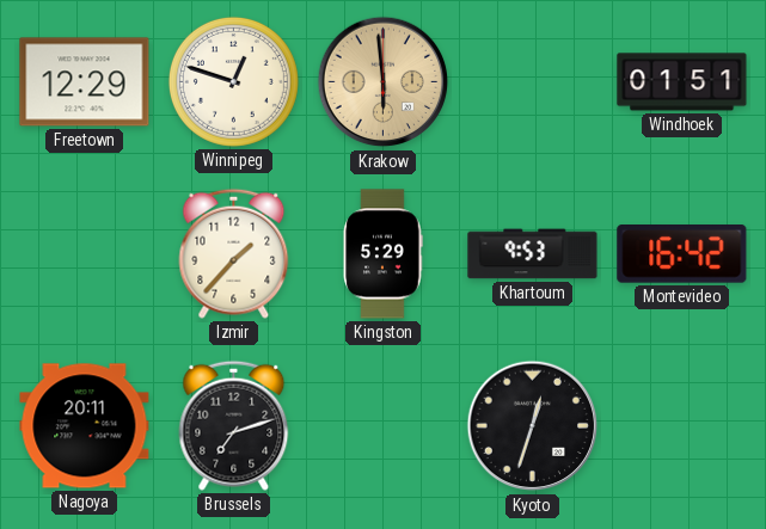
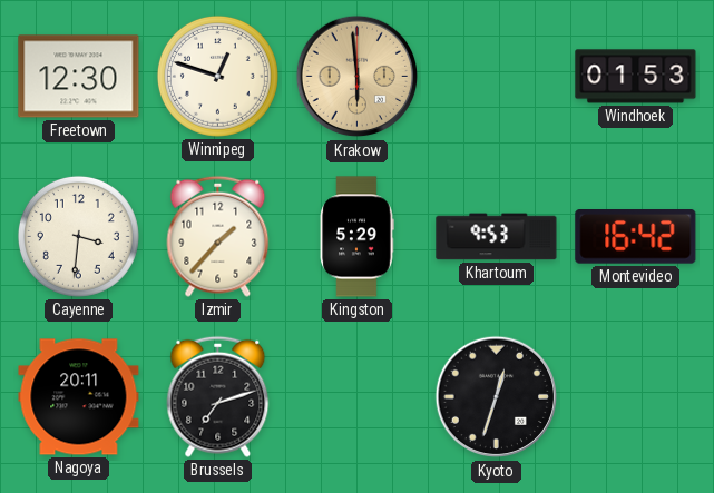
Freetown: 12:29 -> 12:30
Windhoek: 01:51 -> 01:53
Cayenne: none -> 3:31
